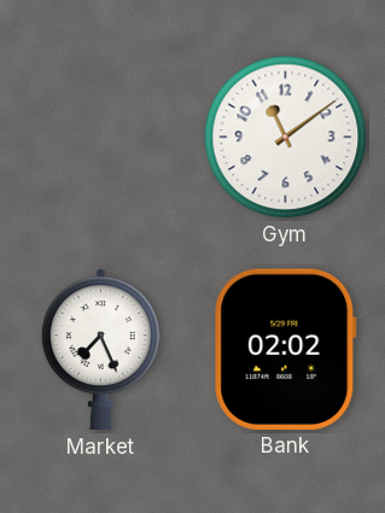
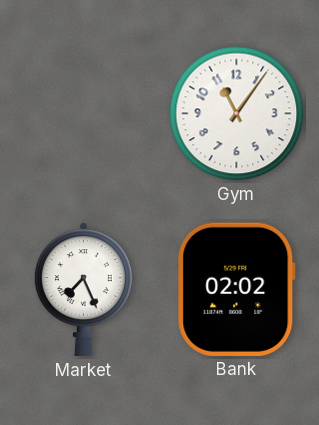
Gym: 11:09 -> 11:06
